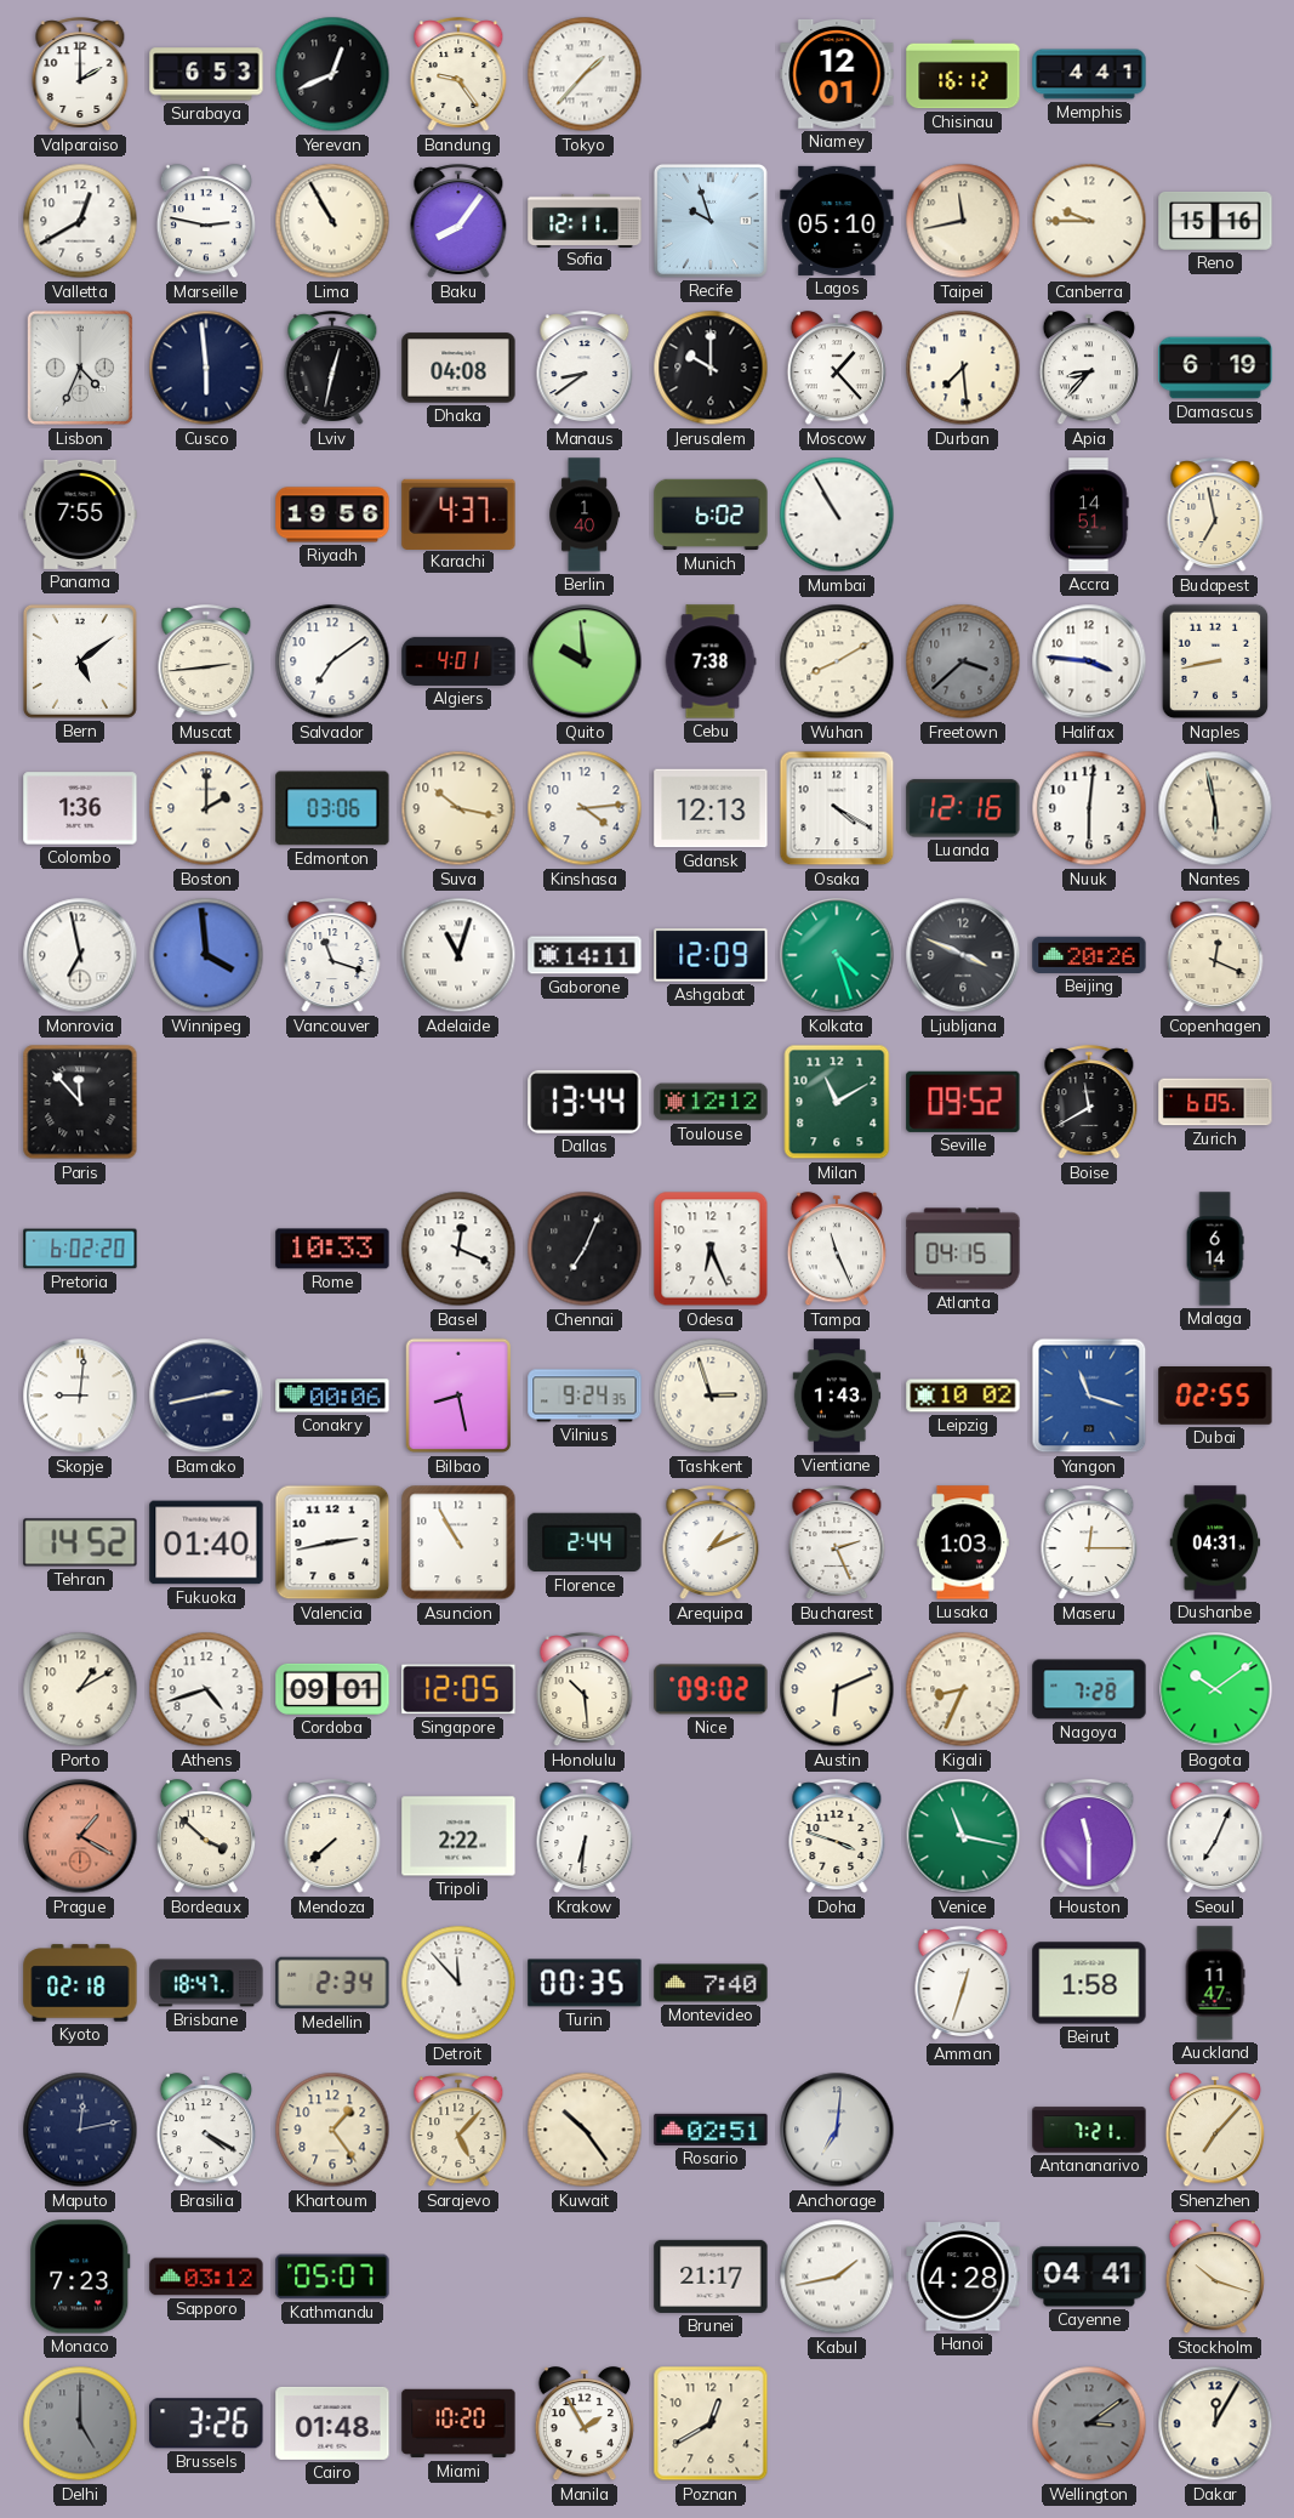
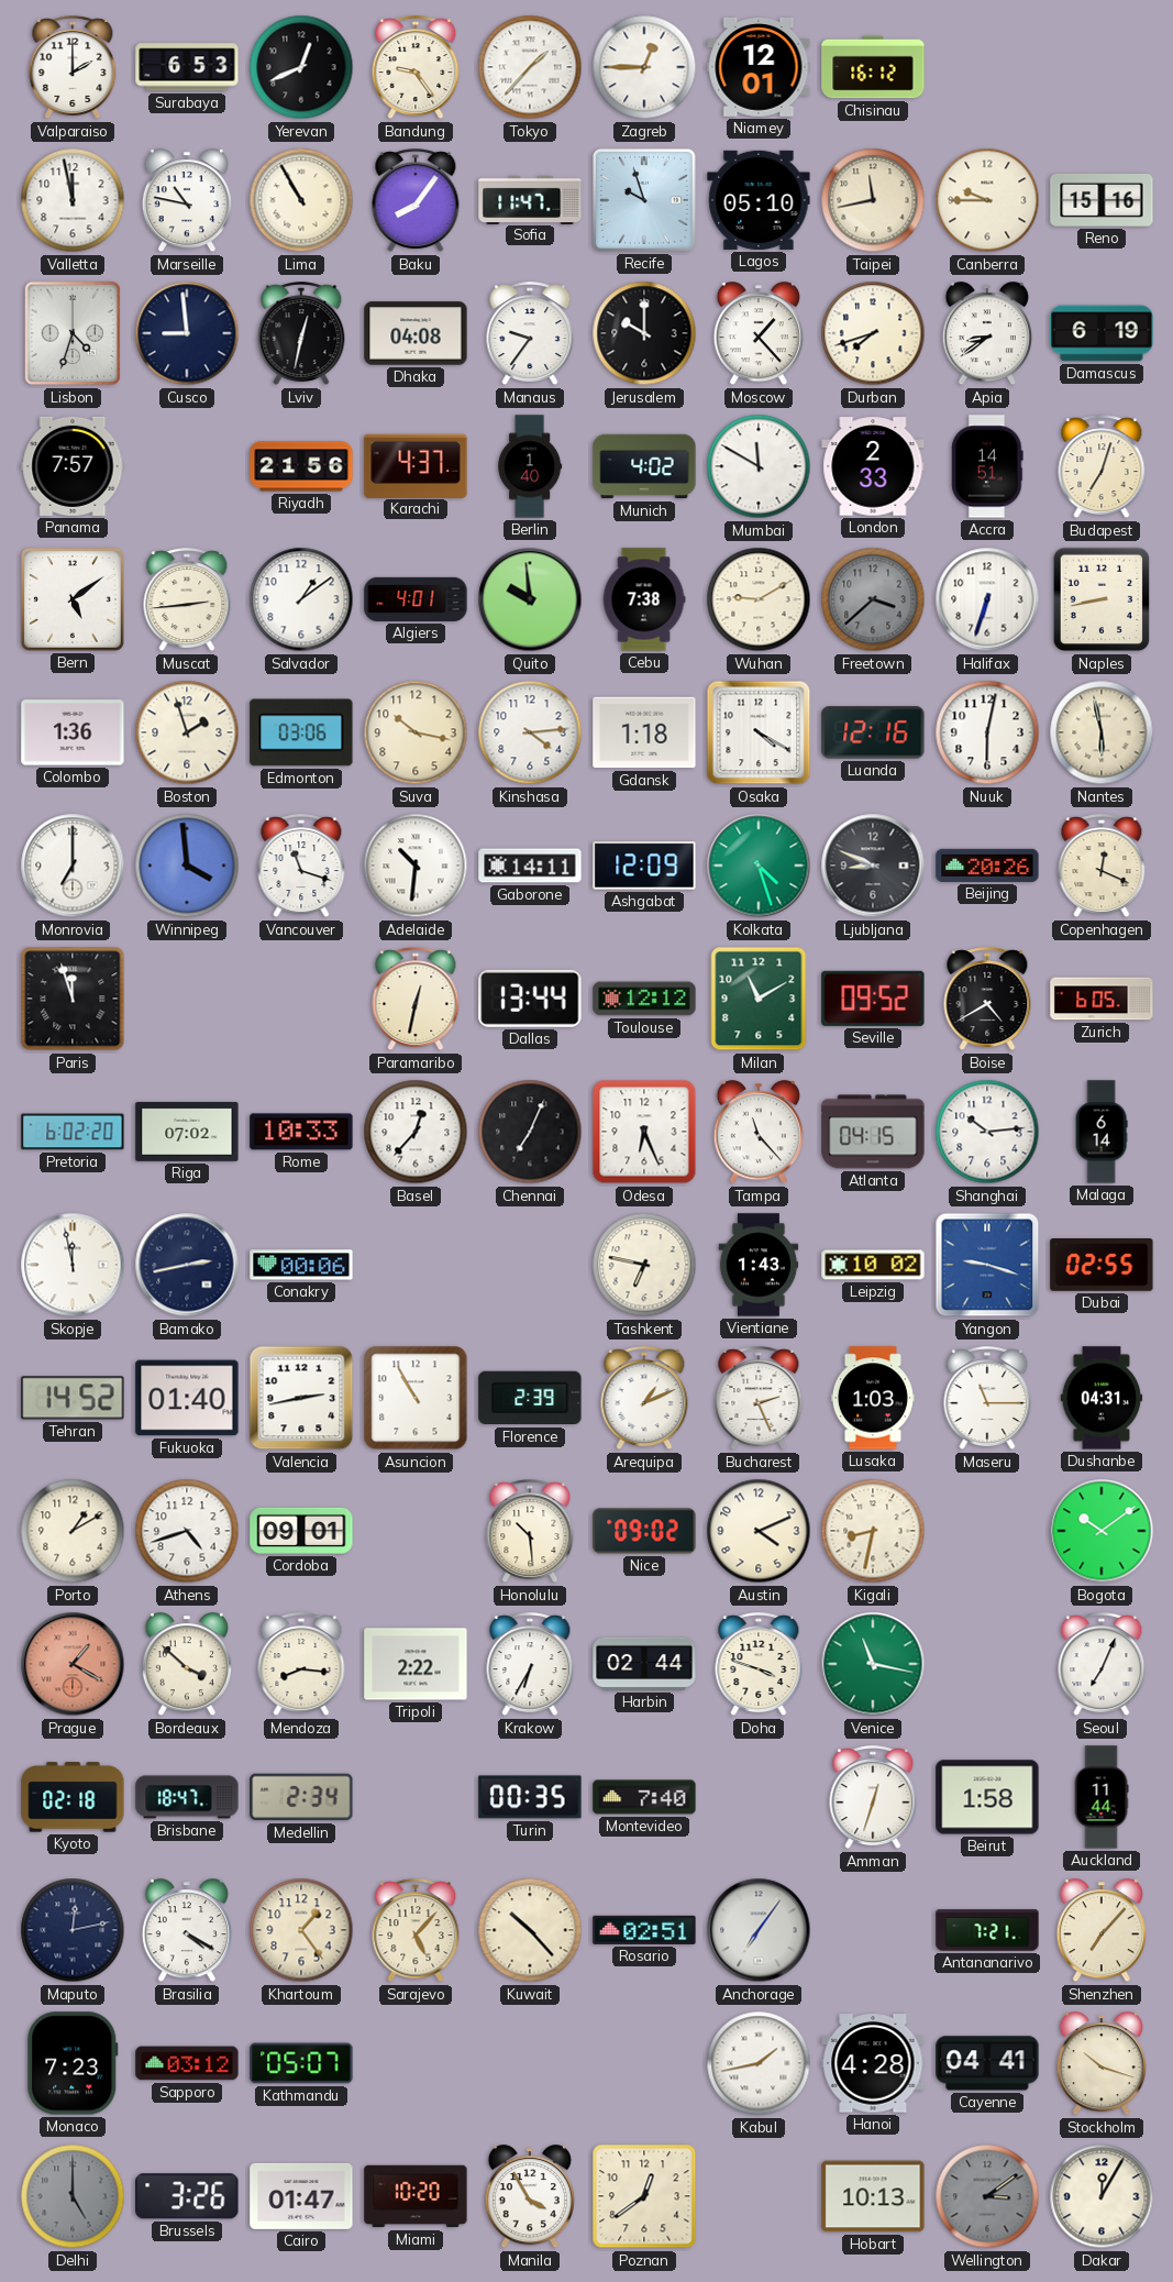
Zagreb: none -> 12:45
Memphis: 4:41 -> none
Valletta: 12:40 -> 11:58
Marseille: 2:47 -> 10:47
Sofia: 12:11 -> 11:47
Lisbon: 4:34 -> 4:33
Cusco: 5:59 -> 8:59
Manaus: 8:39 -> 9:36
Durban: 7:29 -> 7:42
Apia: 8:37 -> 8:39
Panama: 7:55 -> 7:57
Riyadh: 19:56 -> 21:56
Munich: 6:02 -> 4:02
Mumbai: 10:55 -> 11:50
London: none -> 2:33
Budapest: 6:58 -> 7:03
Salvador: 7:09 -> 1:09
Wuhan: 8:10 -> 9:10
Halifax: 3:46 -> 6:33
Boston: 2:00 -> 1:57
Gdansk: 12:13 -> 1:18
Nuuk: 6:01 -> 6:02
Monrovia: 6:58 -> 7:00
Adelaide: 11:03 -> 10:31
Ljubljana: 3:49 -> 8:49
Paris: 11:53 -> 11:57
Paramaribo: none -> 12:32
Boise: 11:40 -> 4:40
Riga: none -> 07:02
Basel: 12:19 -> 12:37
Tampa: 11:26 -> 11:23
Shanghai: none -> 10:14
Skopje: 9:01 -> 11:58
Bilbao: 8:28 -> none
Vilnius: 9:24 -> none
Tashkent: 2:57 -> 6:47
Yangon: 11:18 -> 9:18
Florence: 2:44 -> 2:39
Maseru: 12:15 -> 11:15
Singapore: 12:05 -> none
Austin: 6:11 -> 4:11
Kigali: 8:34 -> 8:32
Nagoya: 7:28 -> none
Mendoza: 7:38 -> 8:16
Krakow: 6:31 -> 6:35
Harbin: none -> 02:44
Houston: 11:30 -> none
Detroit: 11:53 -> none
Auckland: 11:47 -> 11:44
Kuwait: 10:24 -> 10:23
Anchorage: 7:01 -> 7:06
Brunei: 21:17 -> none
Cairo: 01:48 -> 01:47
Manila: 1:55 -> 3:55
Poznan: 12:40 -> 12:39
Hobart: none -> 10:13
